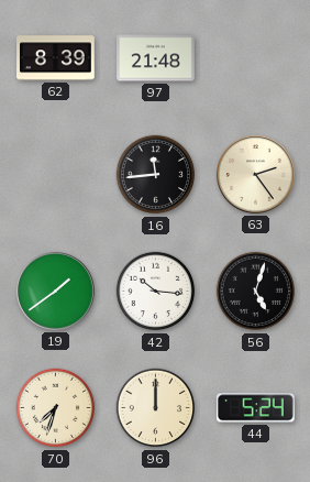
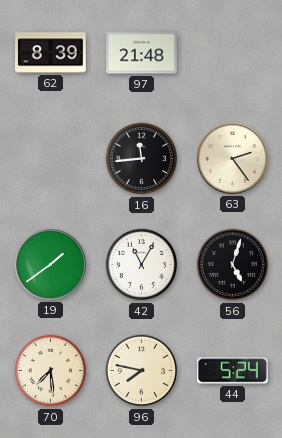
42: 10:16 -> 11:05
70: 7:33 -> 7:29
96: 12:00 -> 7:47
